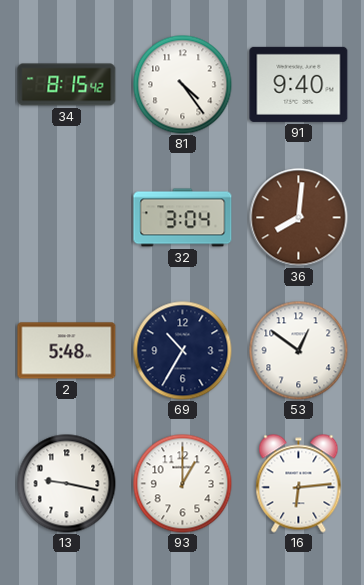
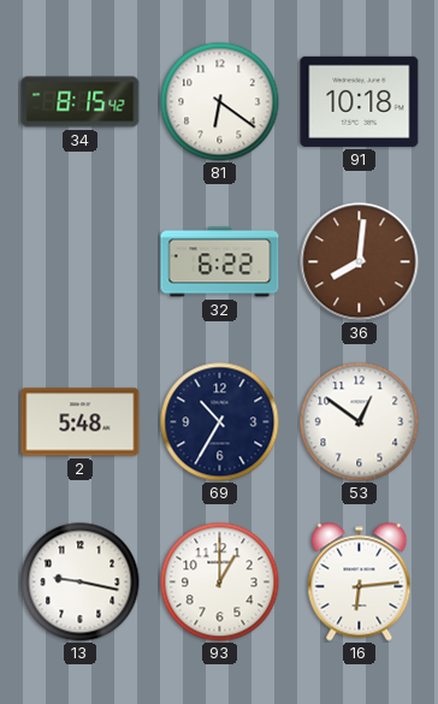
81: 4:24 -> 6:21
91: 9:40 -> 10:18
32: 3:04 -> 6:22
